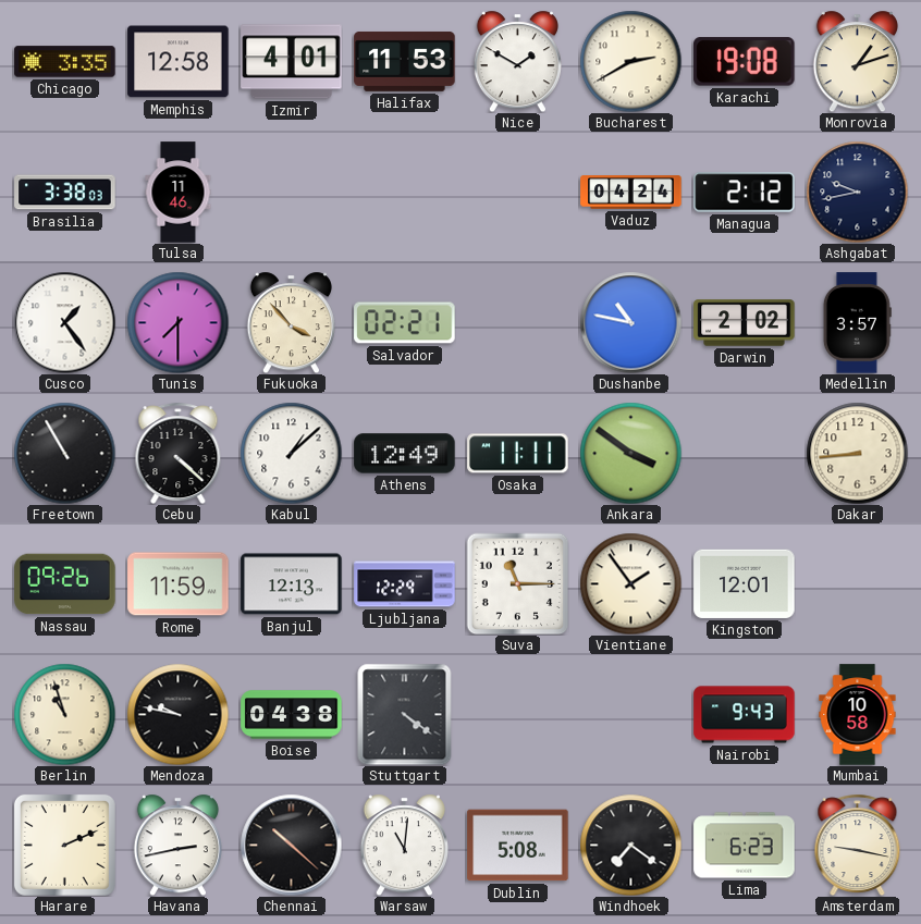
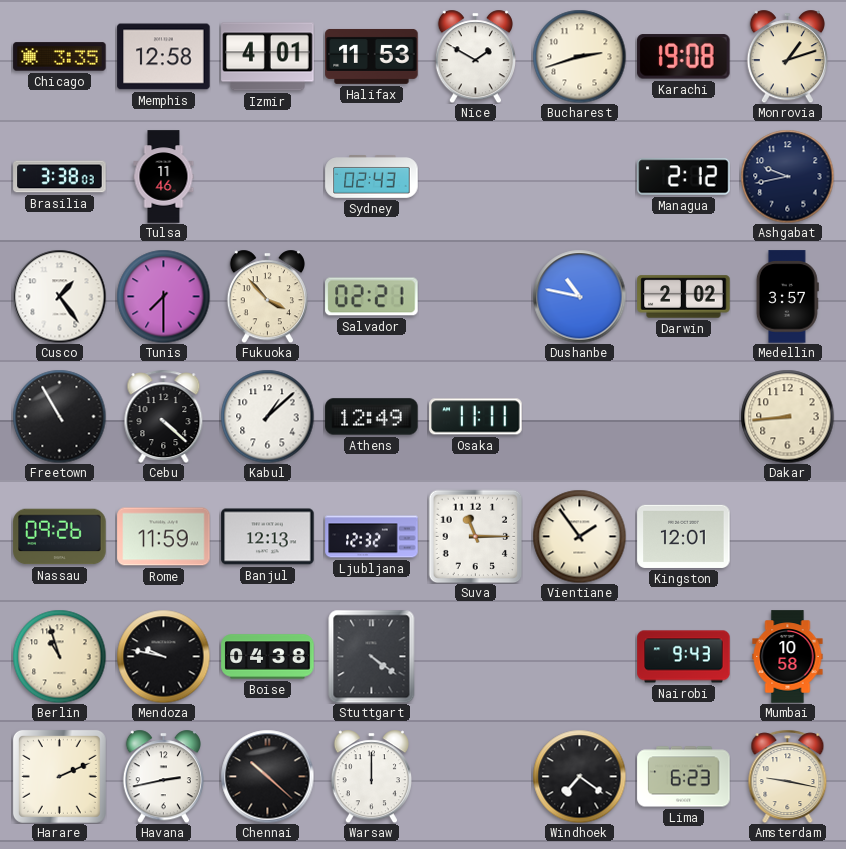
Bucharest: 2:40 -> 2:42
Sydney: none -> 02:43
Vaduz: 04:24 -> none
Ankara: 3:51 -> none
Ljubljana: 12:29 -> 12:32
Warsaw: 11:01 -> 12:00
Dublin: 5:08 -> none
